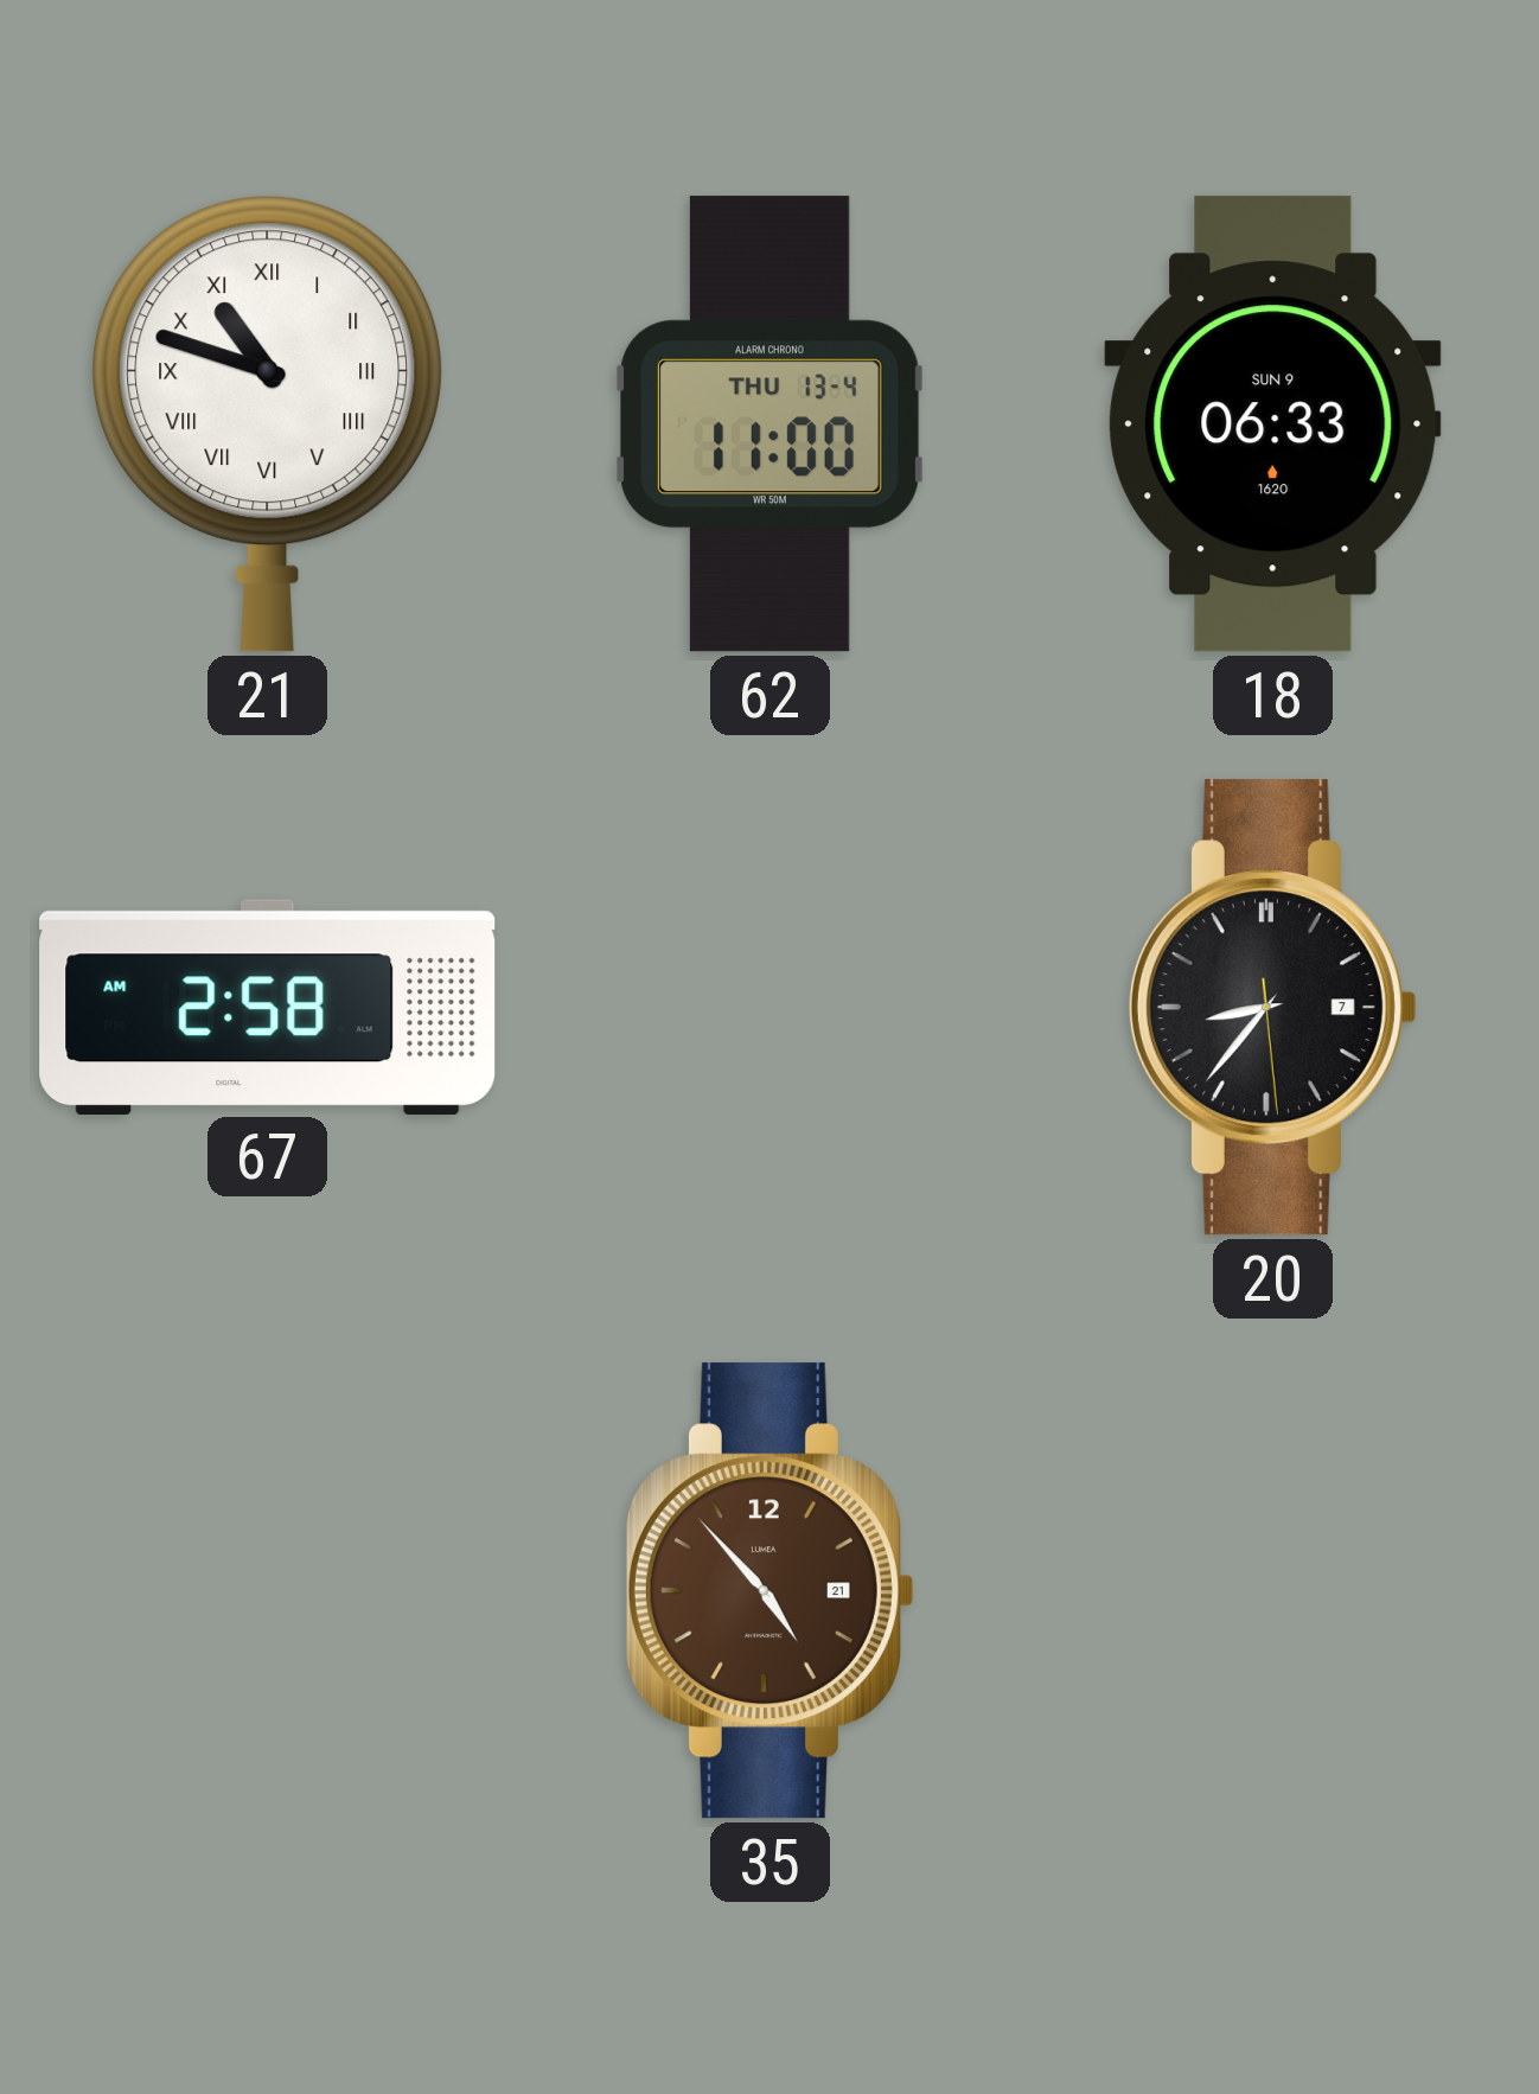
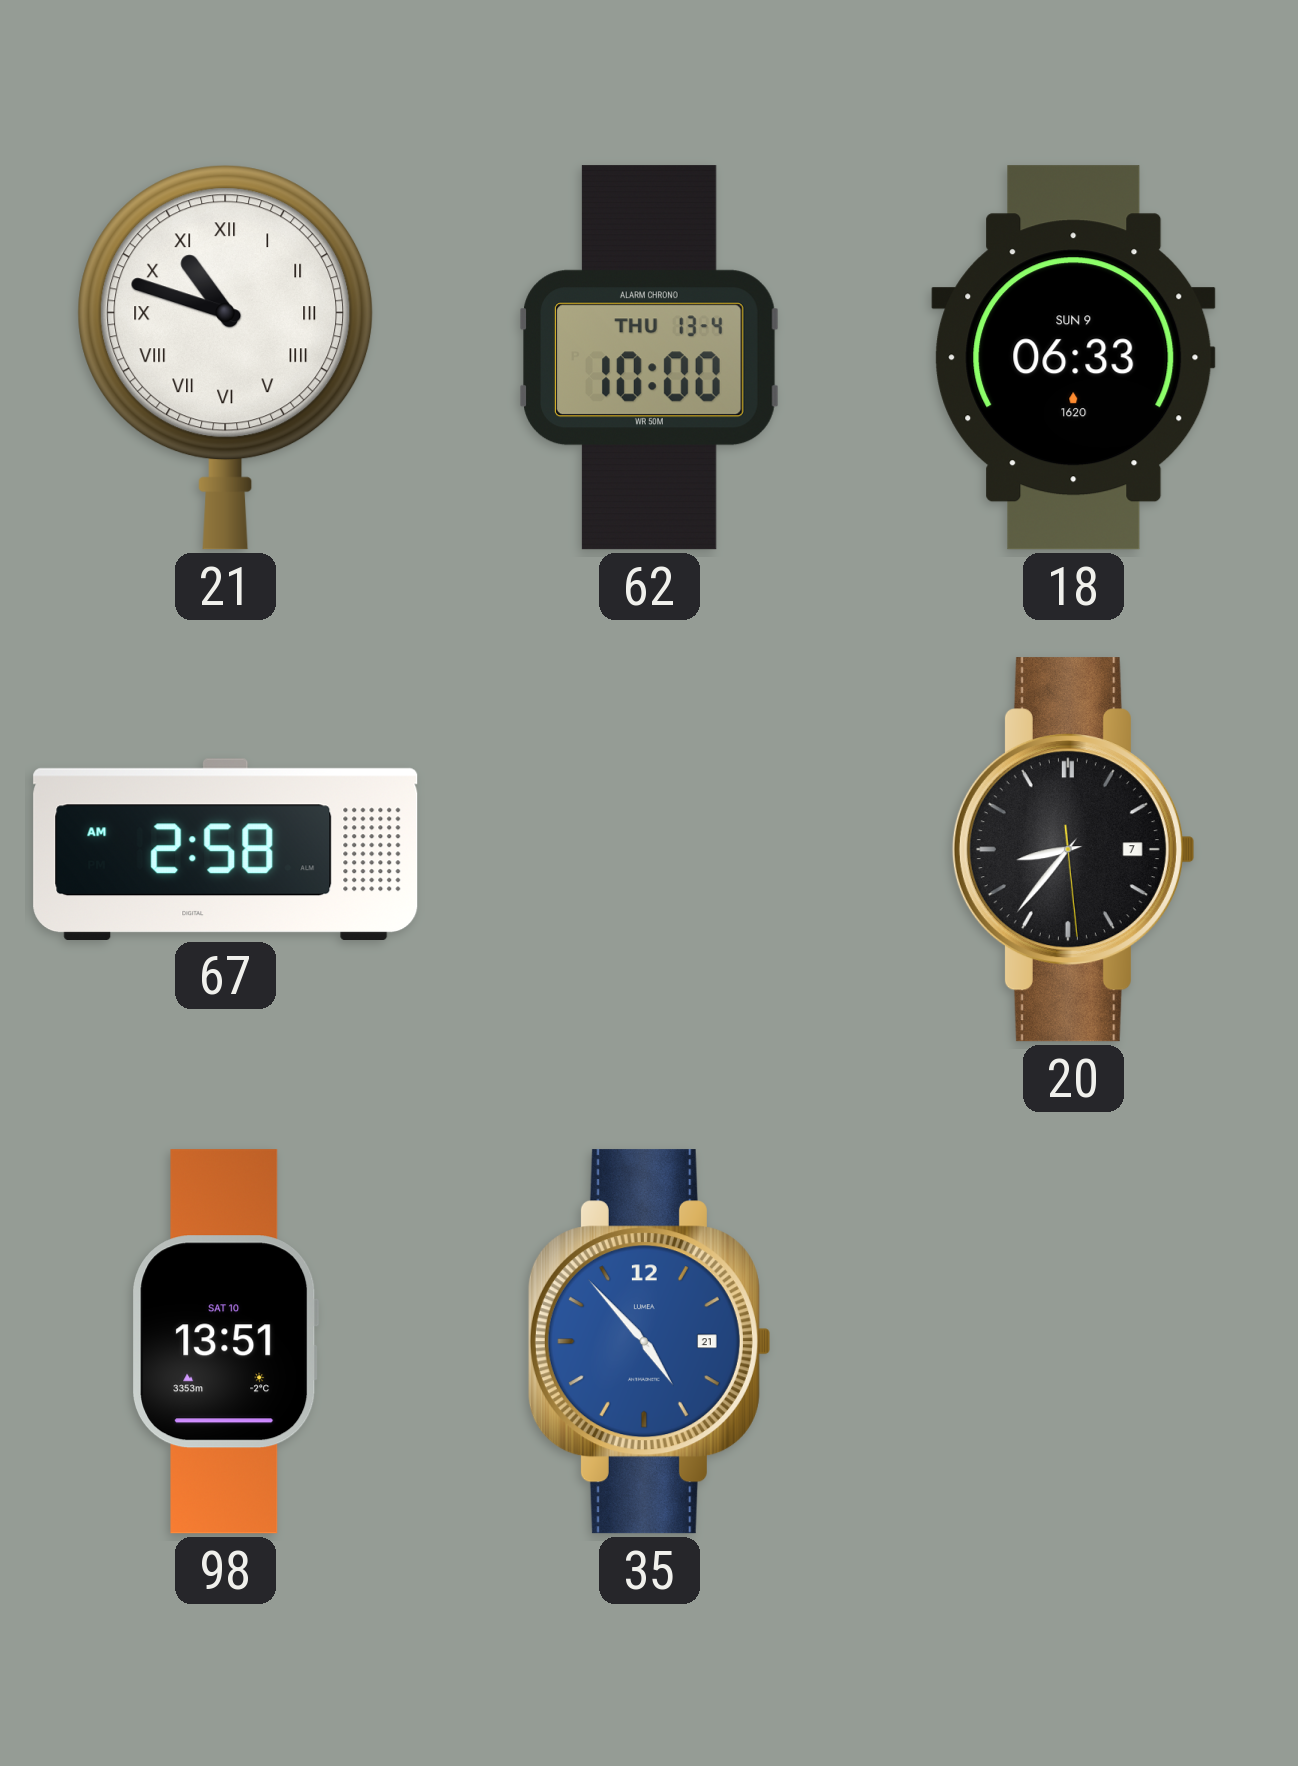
62: 11:00 -> 10:00
98: none -> 13:51
35 dial: brown -> blue
